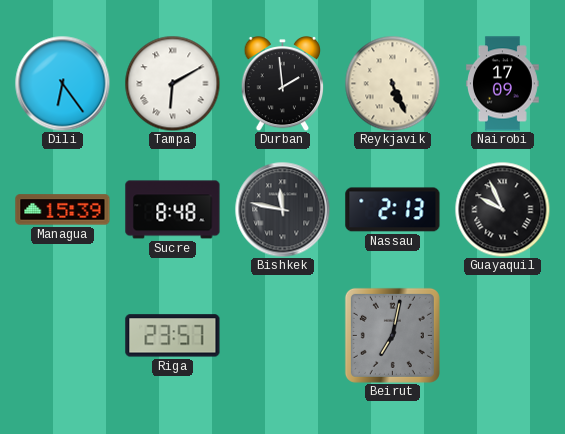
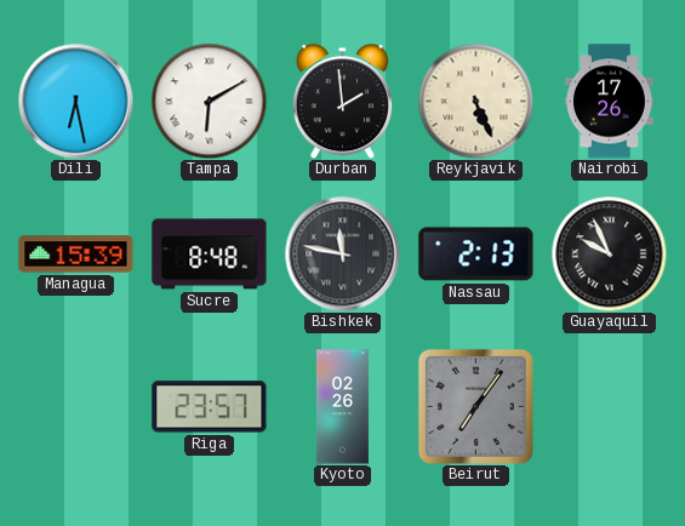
Dili: 6:24 -> 6:28
Nairobi: 17:09 -> 17:26
Kyoto: none -> 02:26
Beirut: 7:02 -> 7:06
